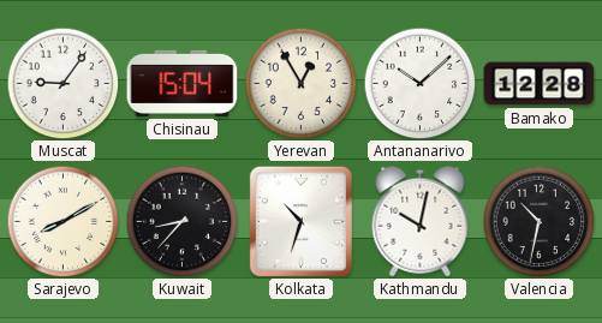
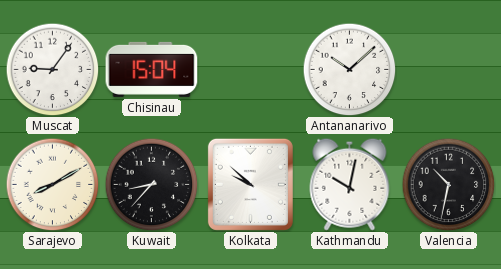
Yerevan: 12:55 -> none
Bamako: 12:28 -> none
Kolkata: 10:33 -> 9:52
